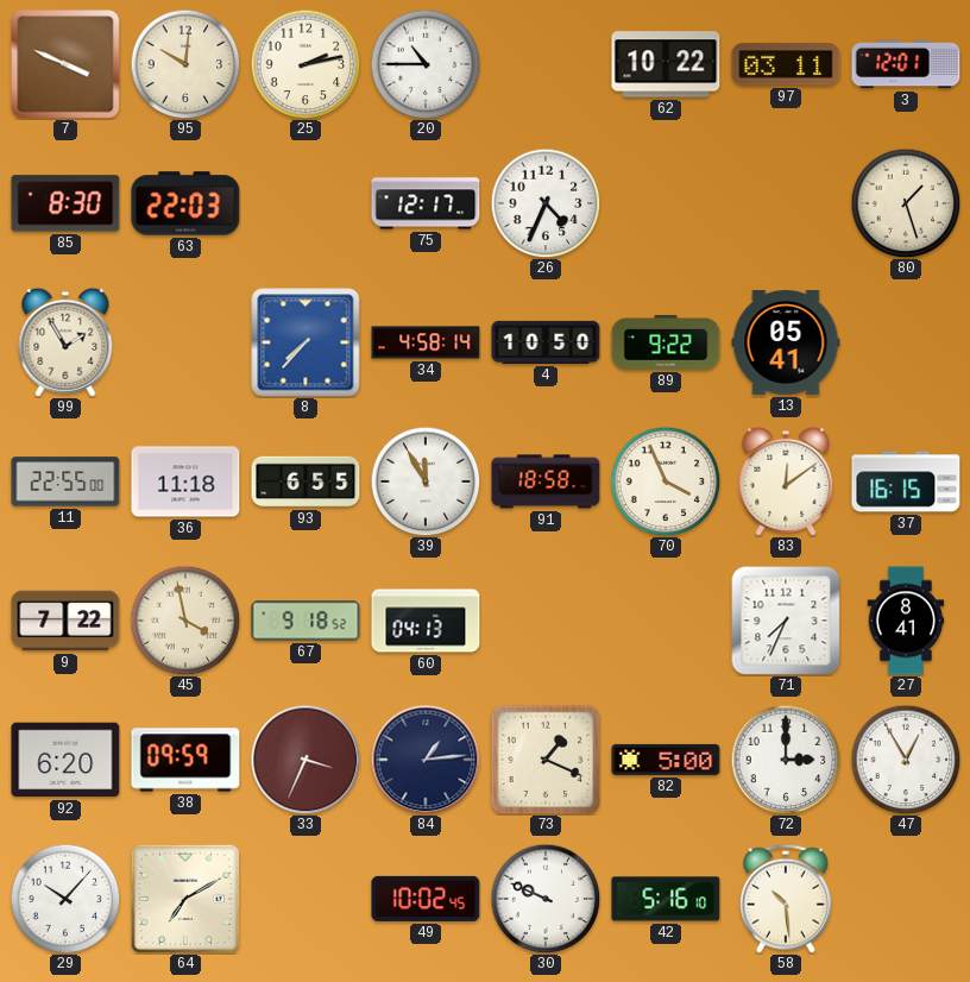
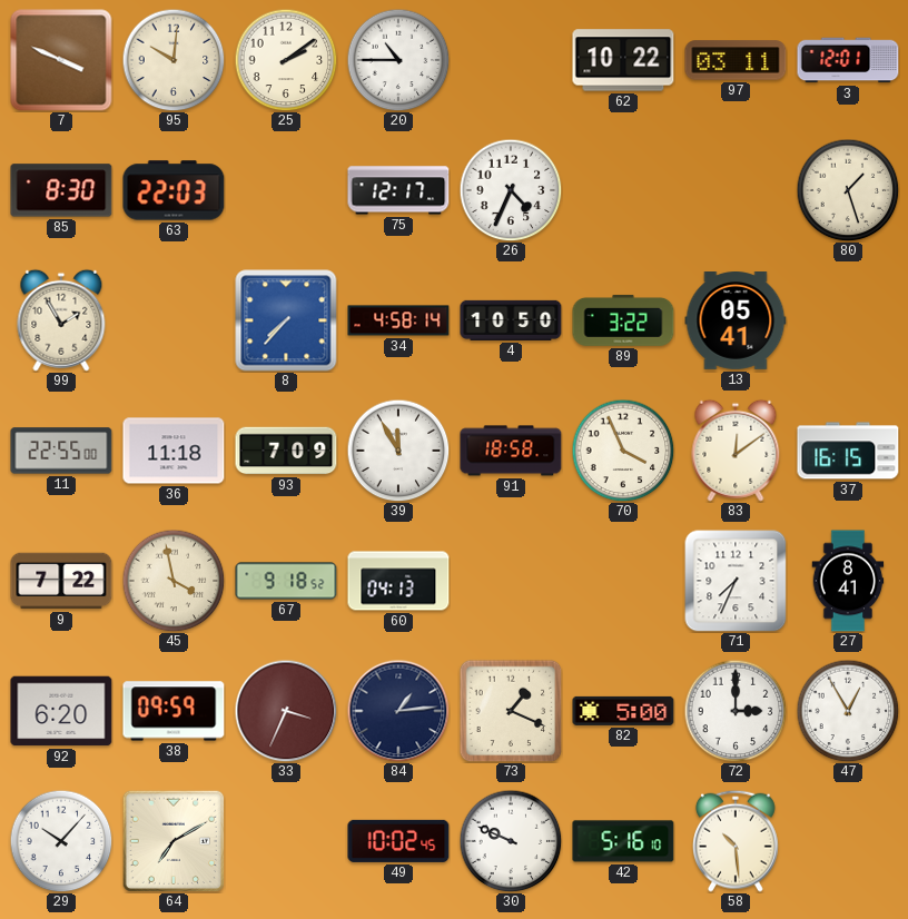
25: 2:13 -> 2:09
89: 9:22 -> 3:22
93: 6:55 -> 7:09
